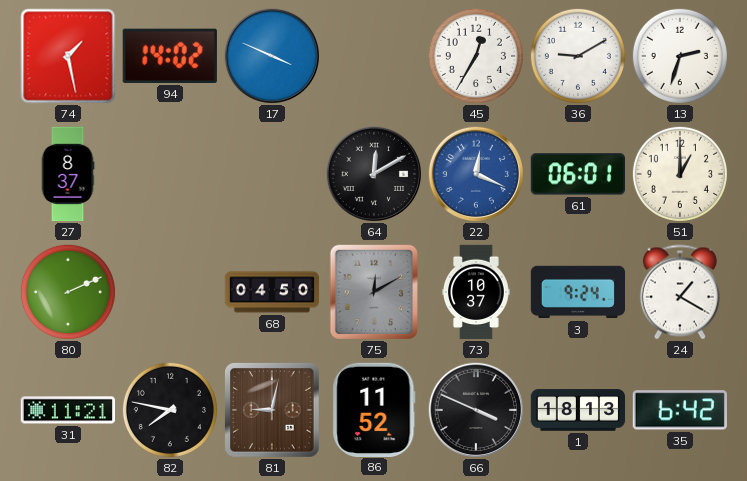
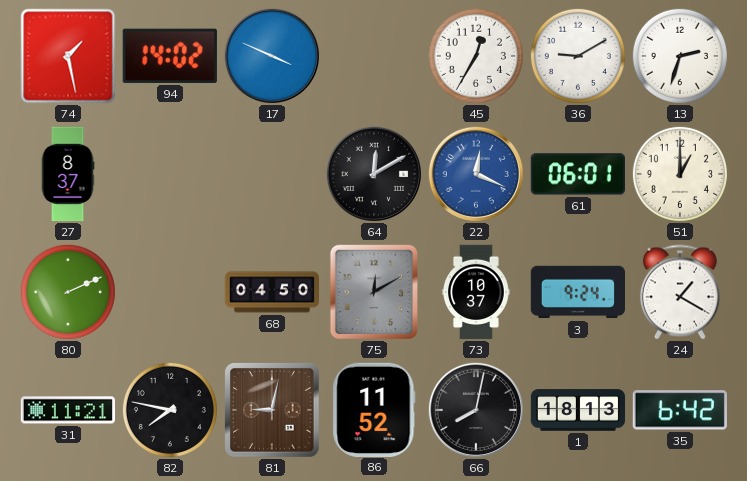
66: 3:49 -> 8:02
